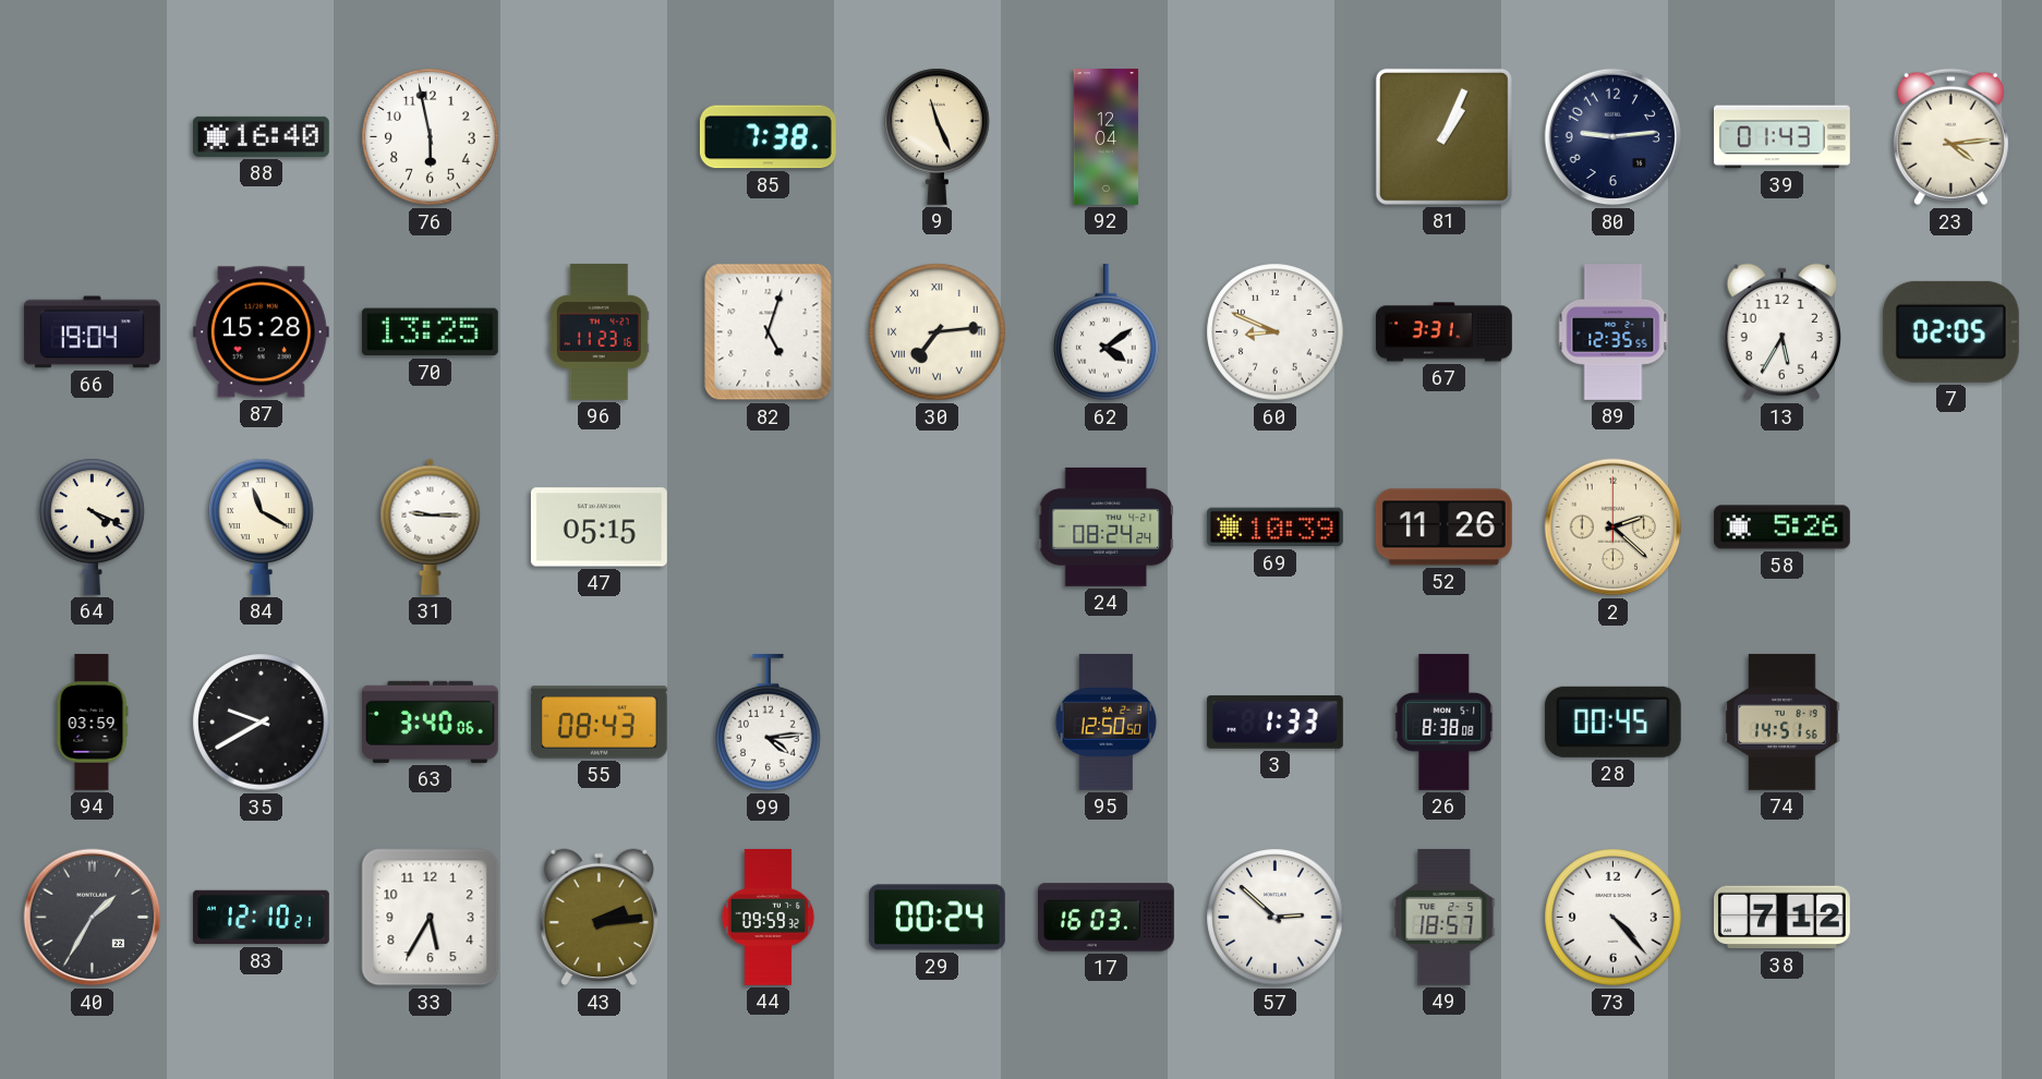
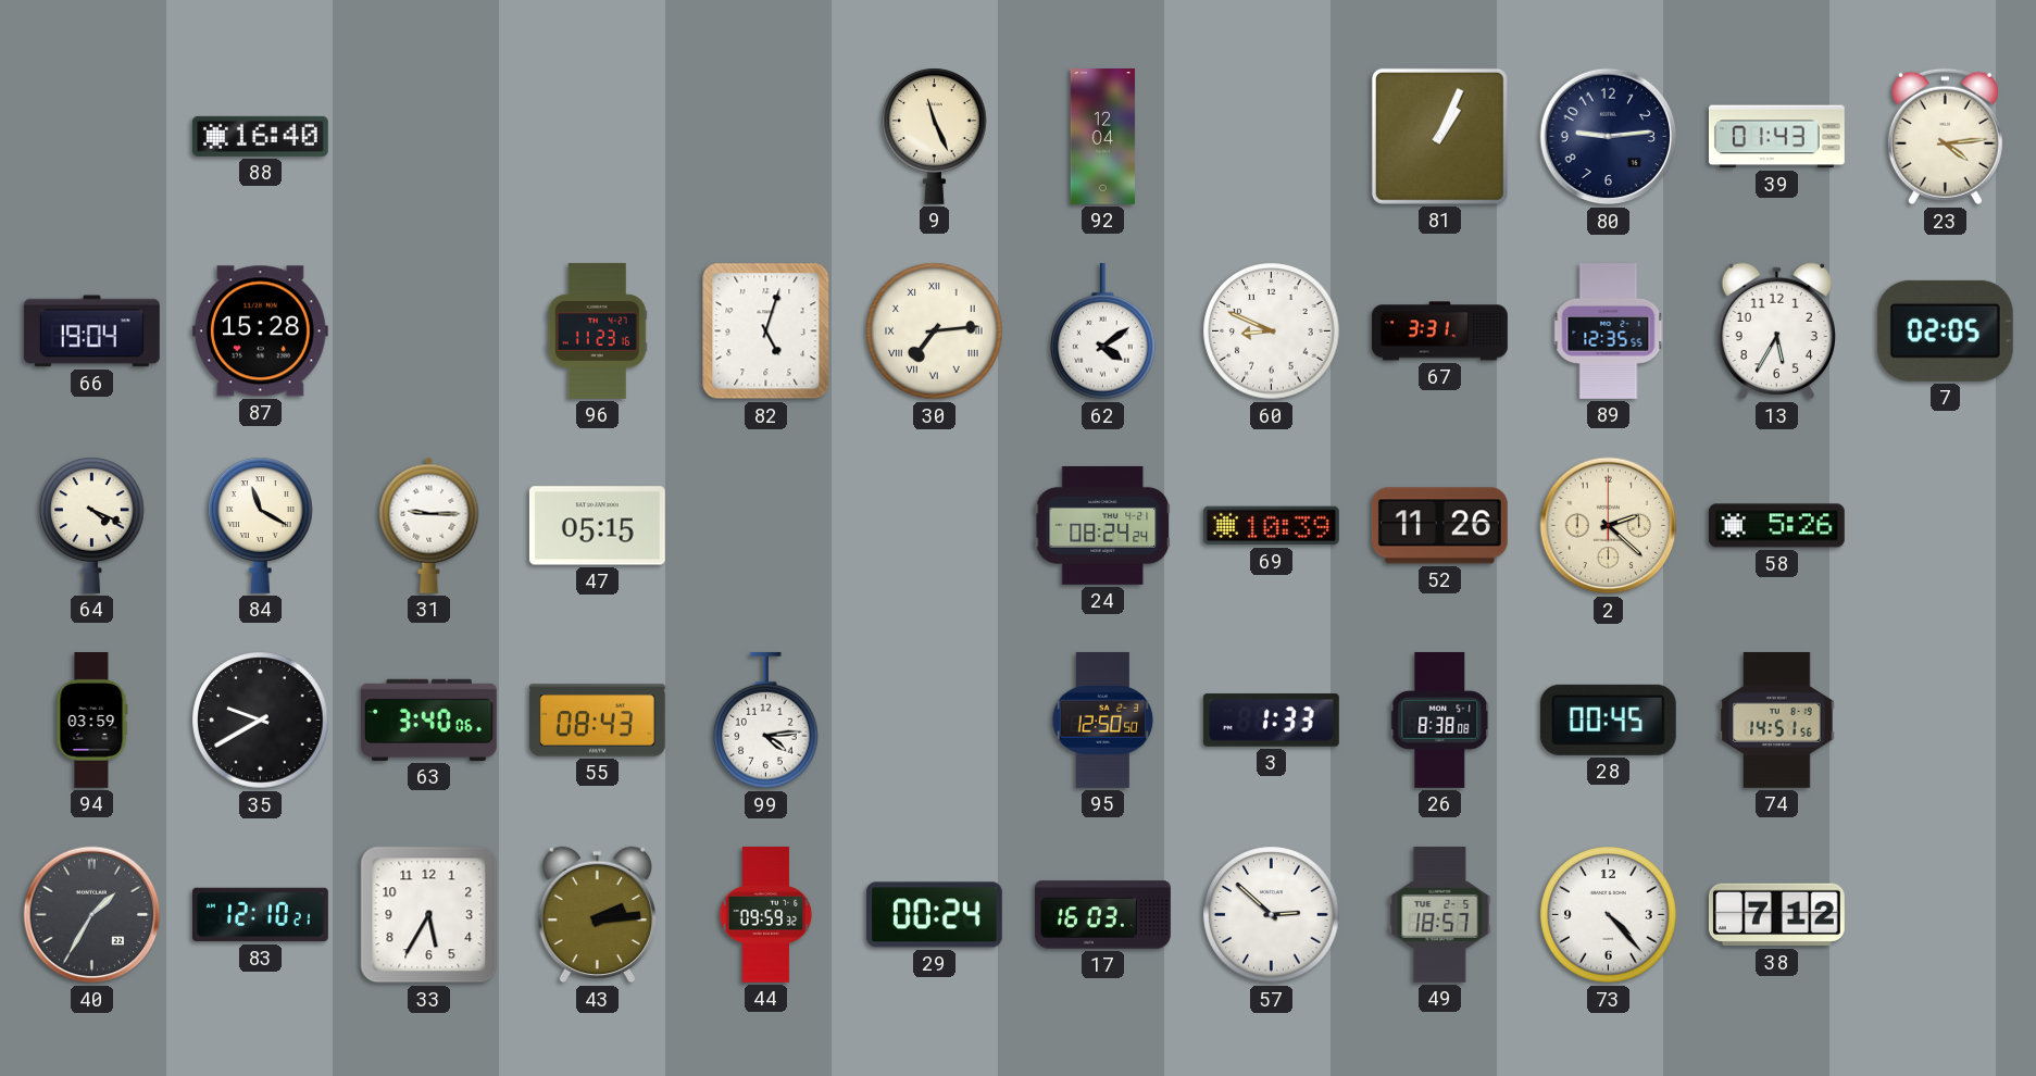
76: 5:58 -> none
85: 7:38 -> none
70: 13:25 -> none
